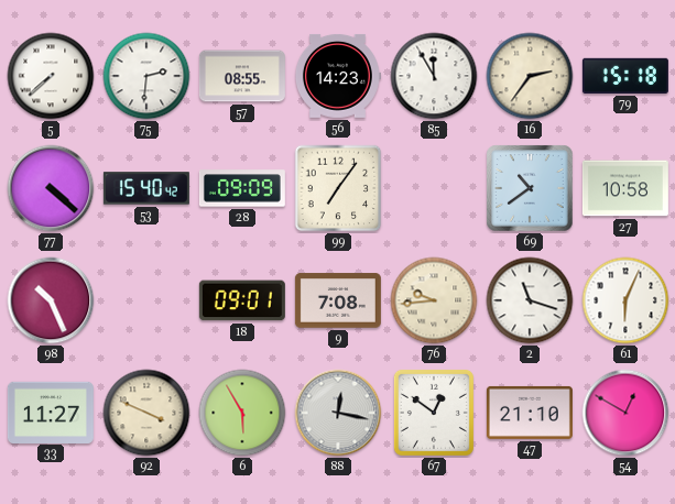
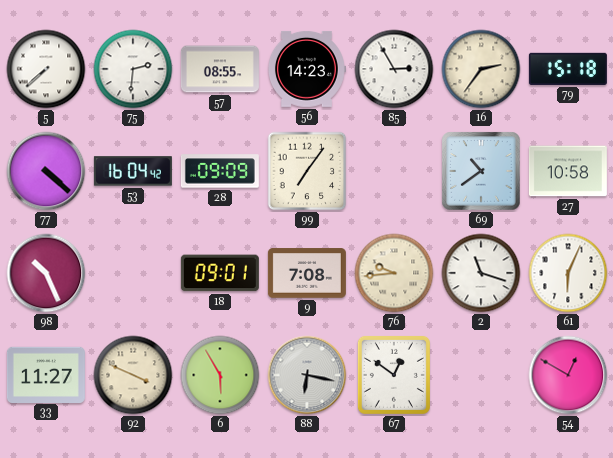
85: 11:55 -> 2:55
53: 15:40 -> 16:04
88: 12:17 -> 6:17
47: 21:10 -> none
